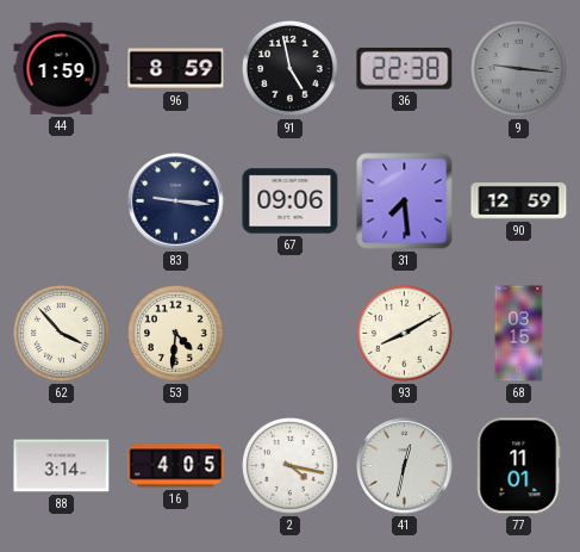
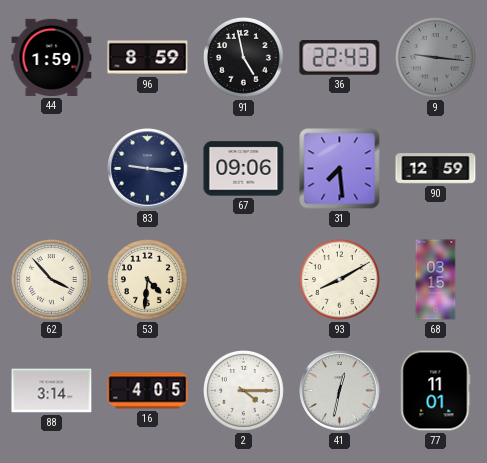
36: 22:38 -> 22:43
2: 4:17 -> 4:15
